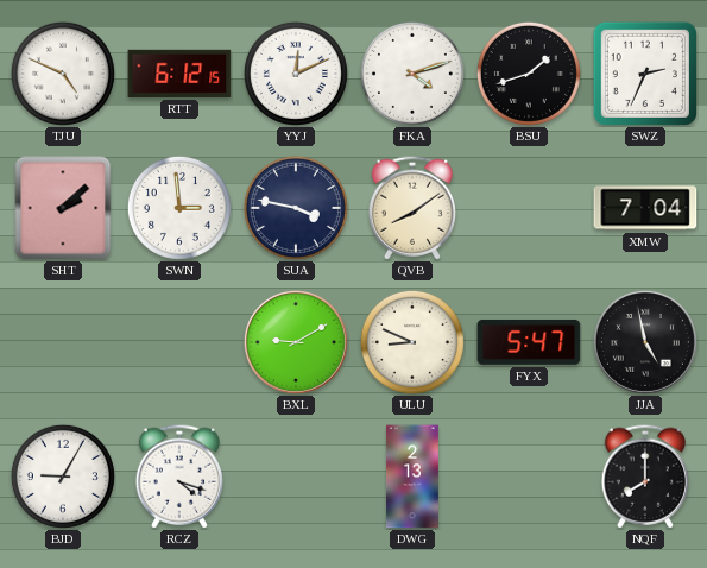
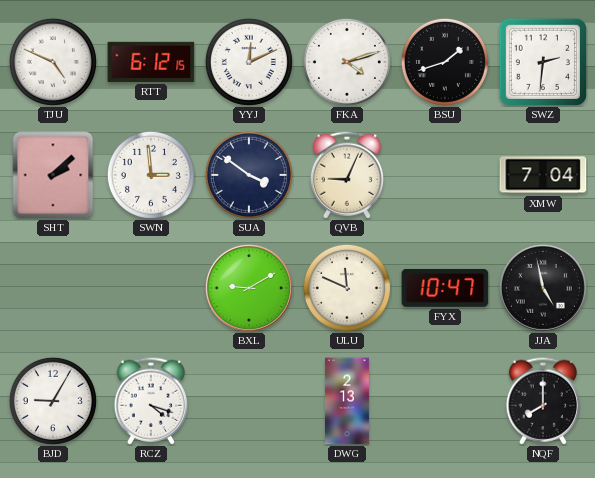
SWZ: 2:34 -> 2:31
SUA: 3:47 -> 3:51
QVB: 8:09 -> 9:04
ULU: 8:49 -> 11:49
FYX: 5:47 -> 10:47
